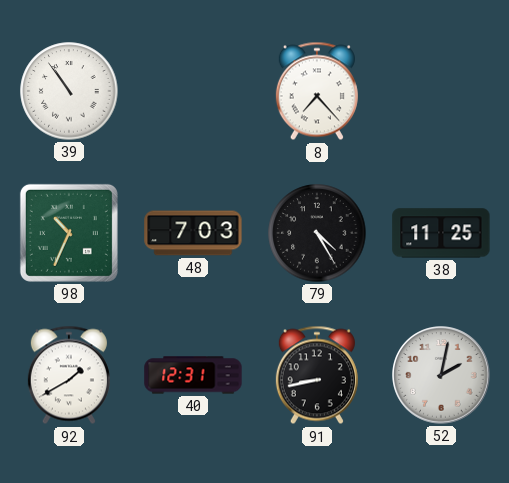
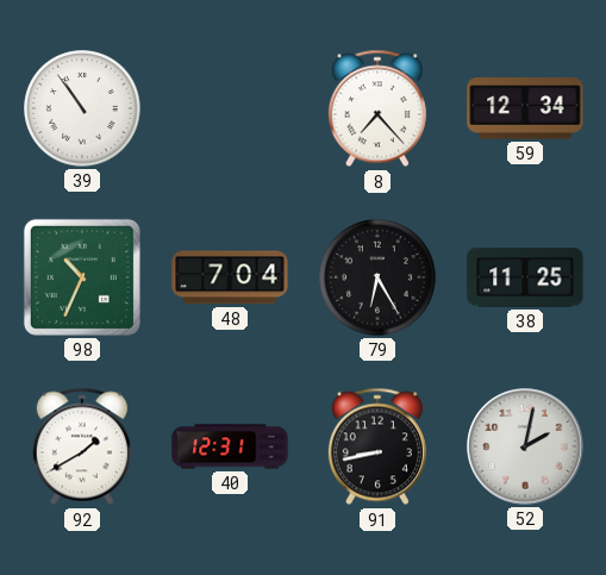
59: none -> 12:34
48: 7:03 -> 7:04
79: 4:25 -> 6:25
